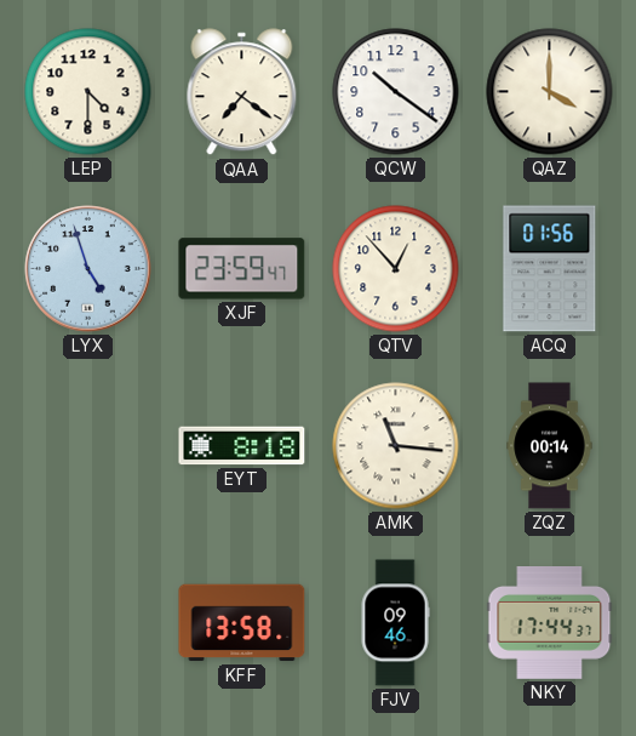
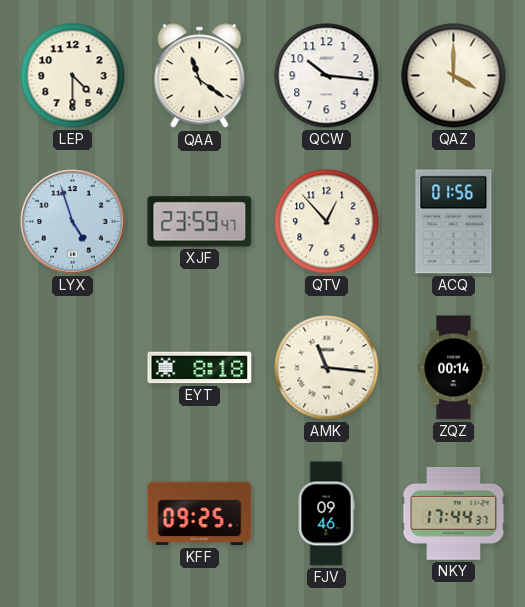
QAA: 7:21 -> 11:21
QCW: 10:21 -> 10:16
KFF: 13:58 -> 09:25
